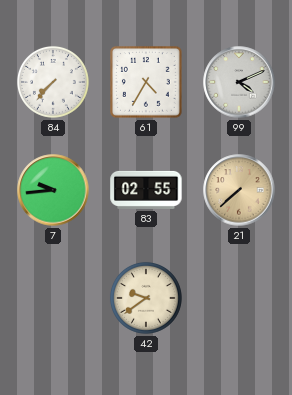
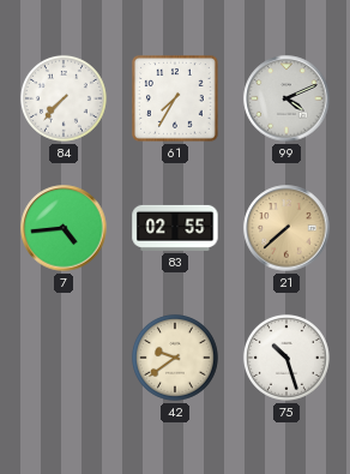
61: 4:35 -> 7:35
7: 9:44 -> 4:44
75: none -> 10:27
